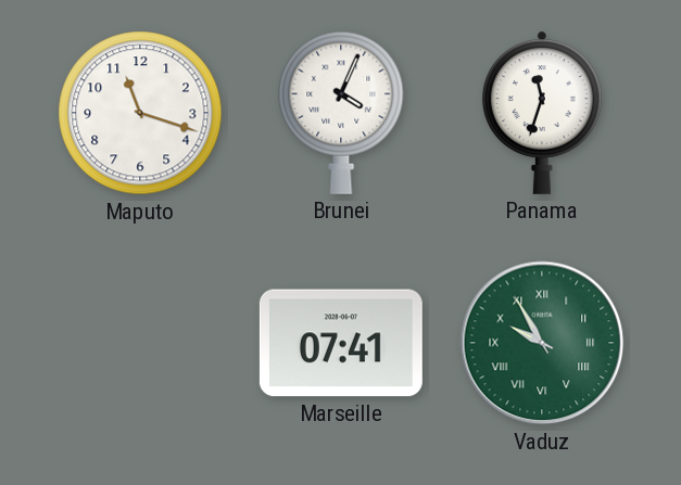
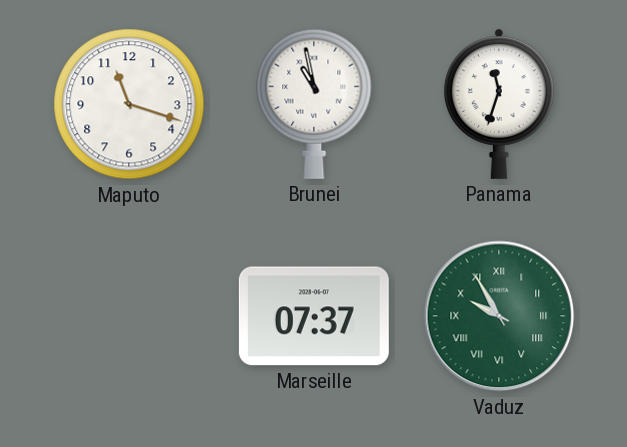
Brunei: 4:04 -> 10:58
Marseille: 07:41 -> 07:37
